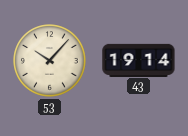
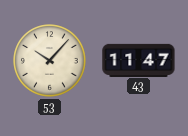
43: 19:14 -> 11:47
